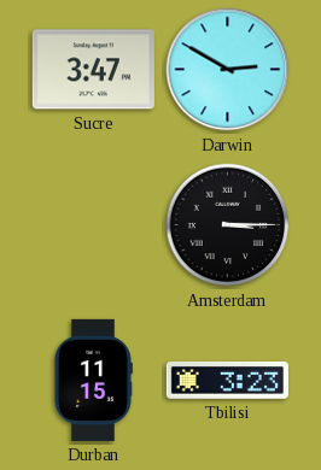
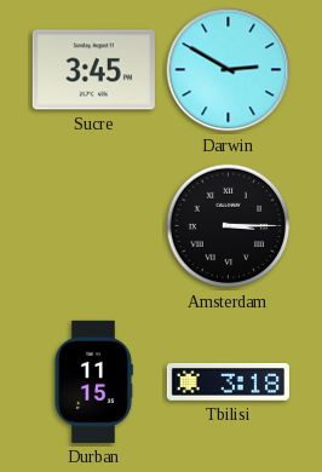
Sucre: 3:47 -> 3:45
Tbilisi: 3:23 -> 3:18
